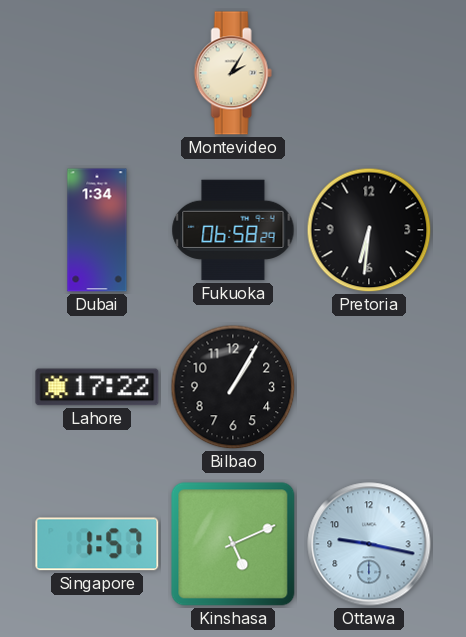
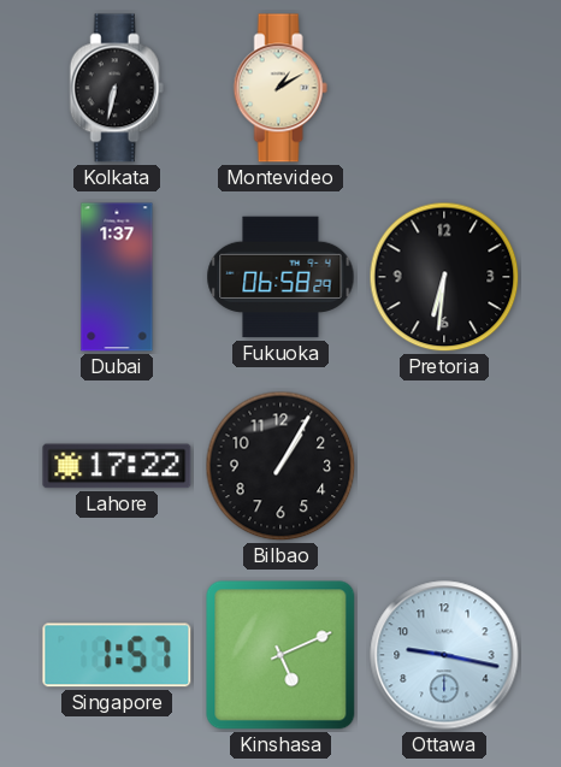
Kolkata: none -> 6:32
Montevideo: 2:05 -> 1:10
Dubai: 1:34 -> 1:37
